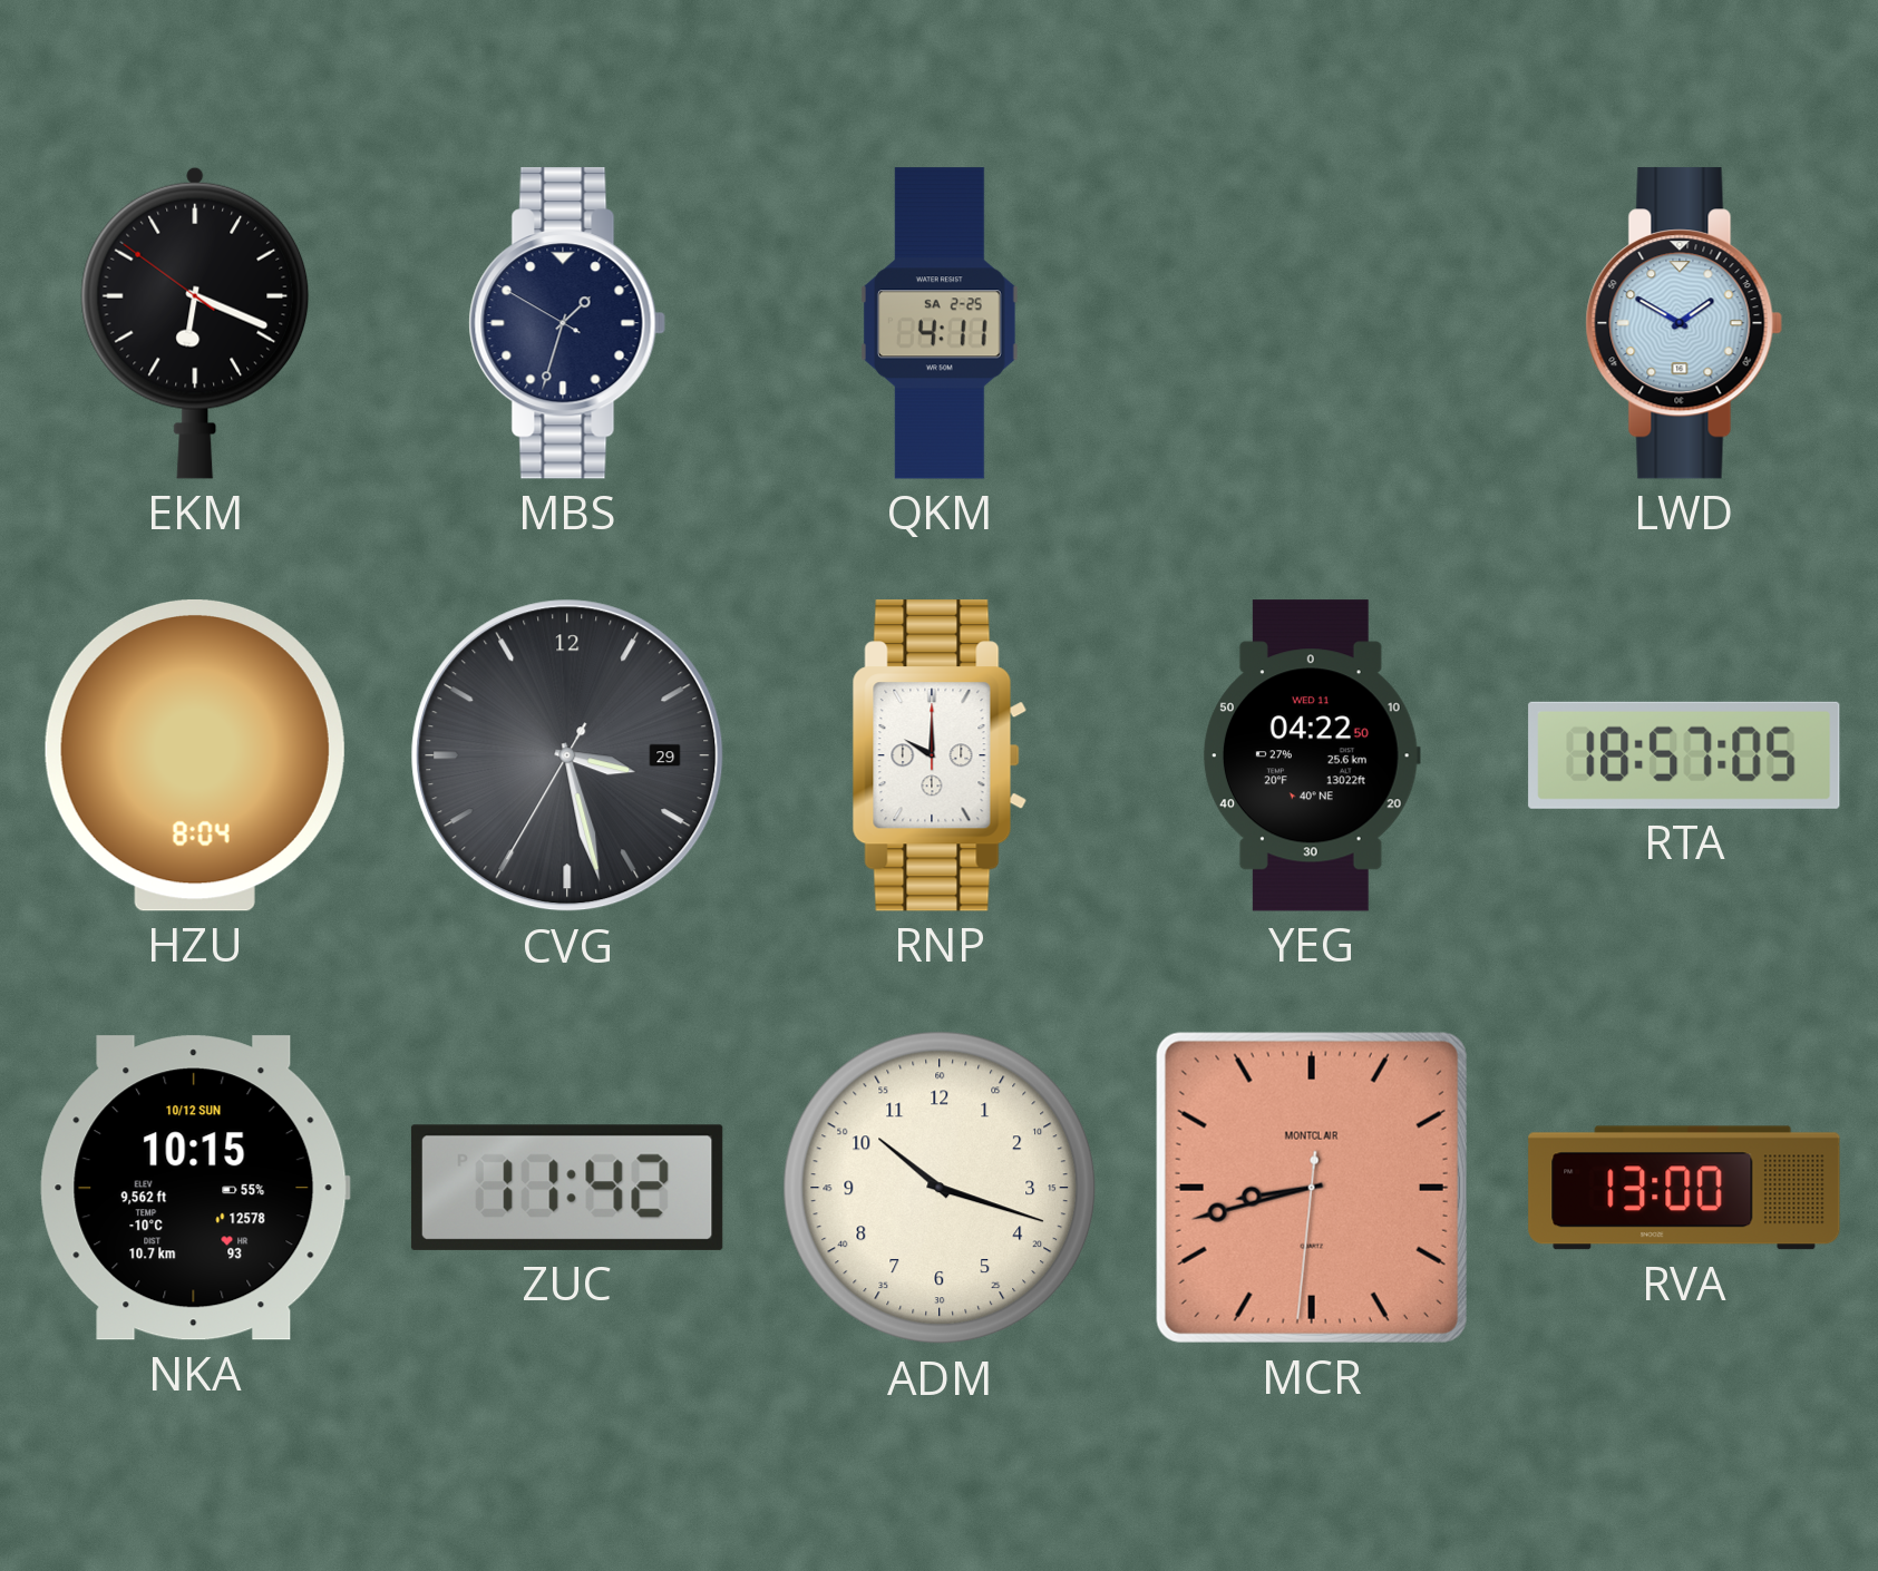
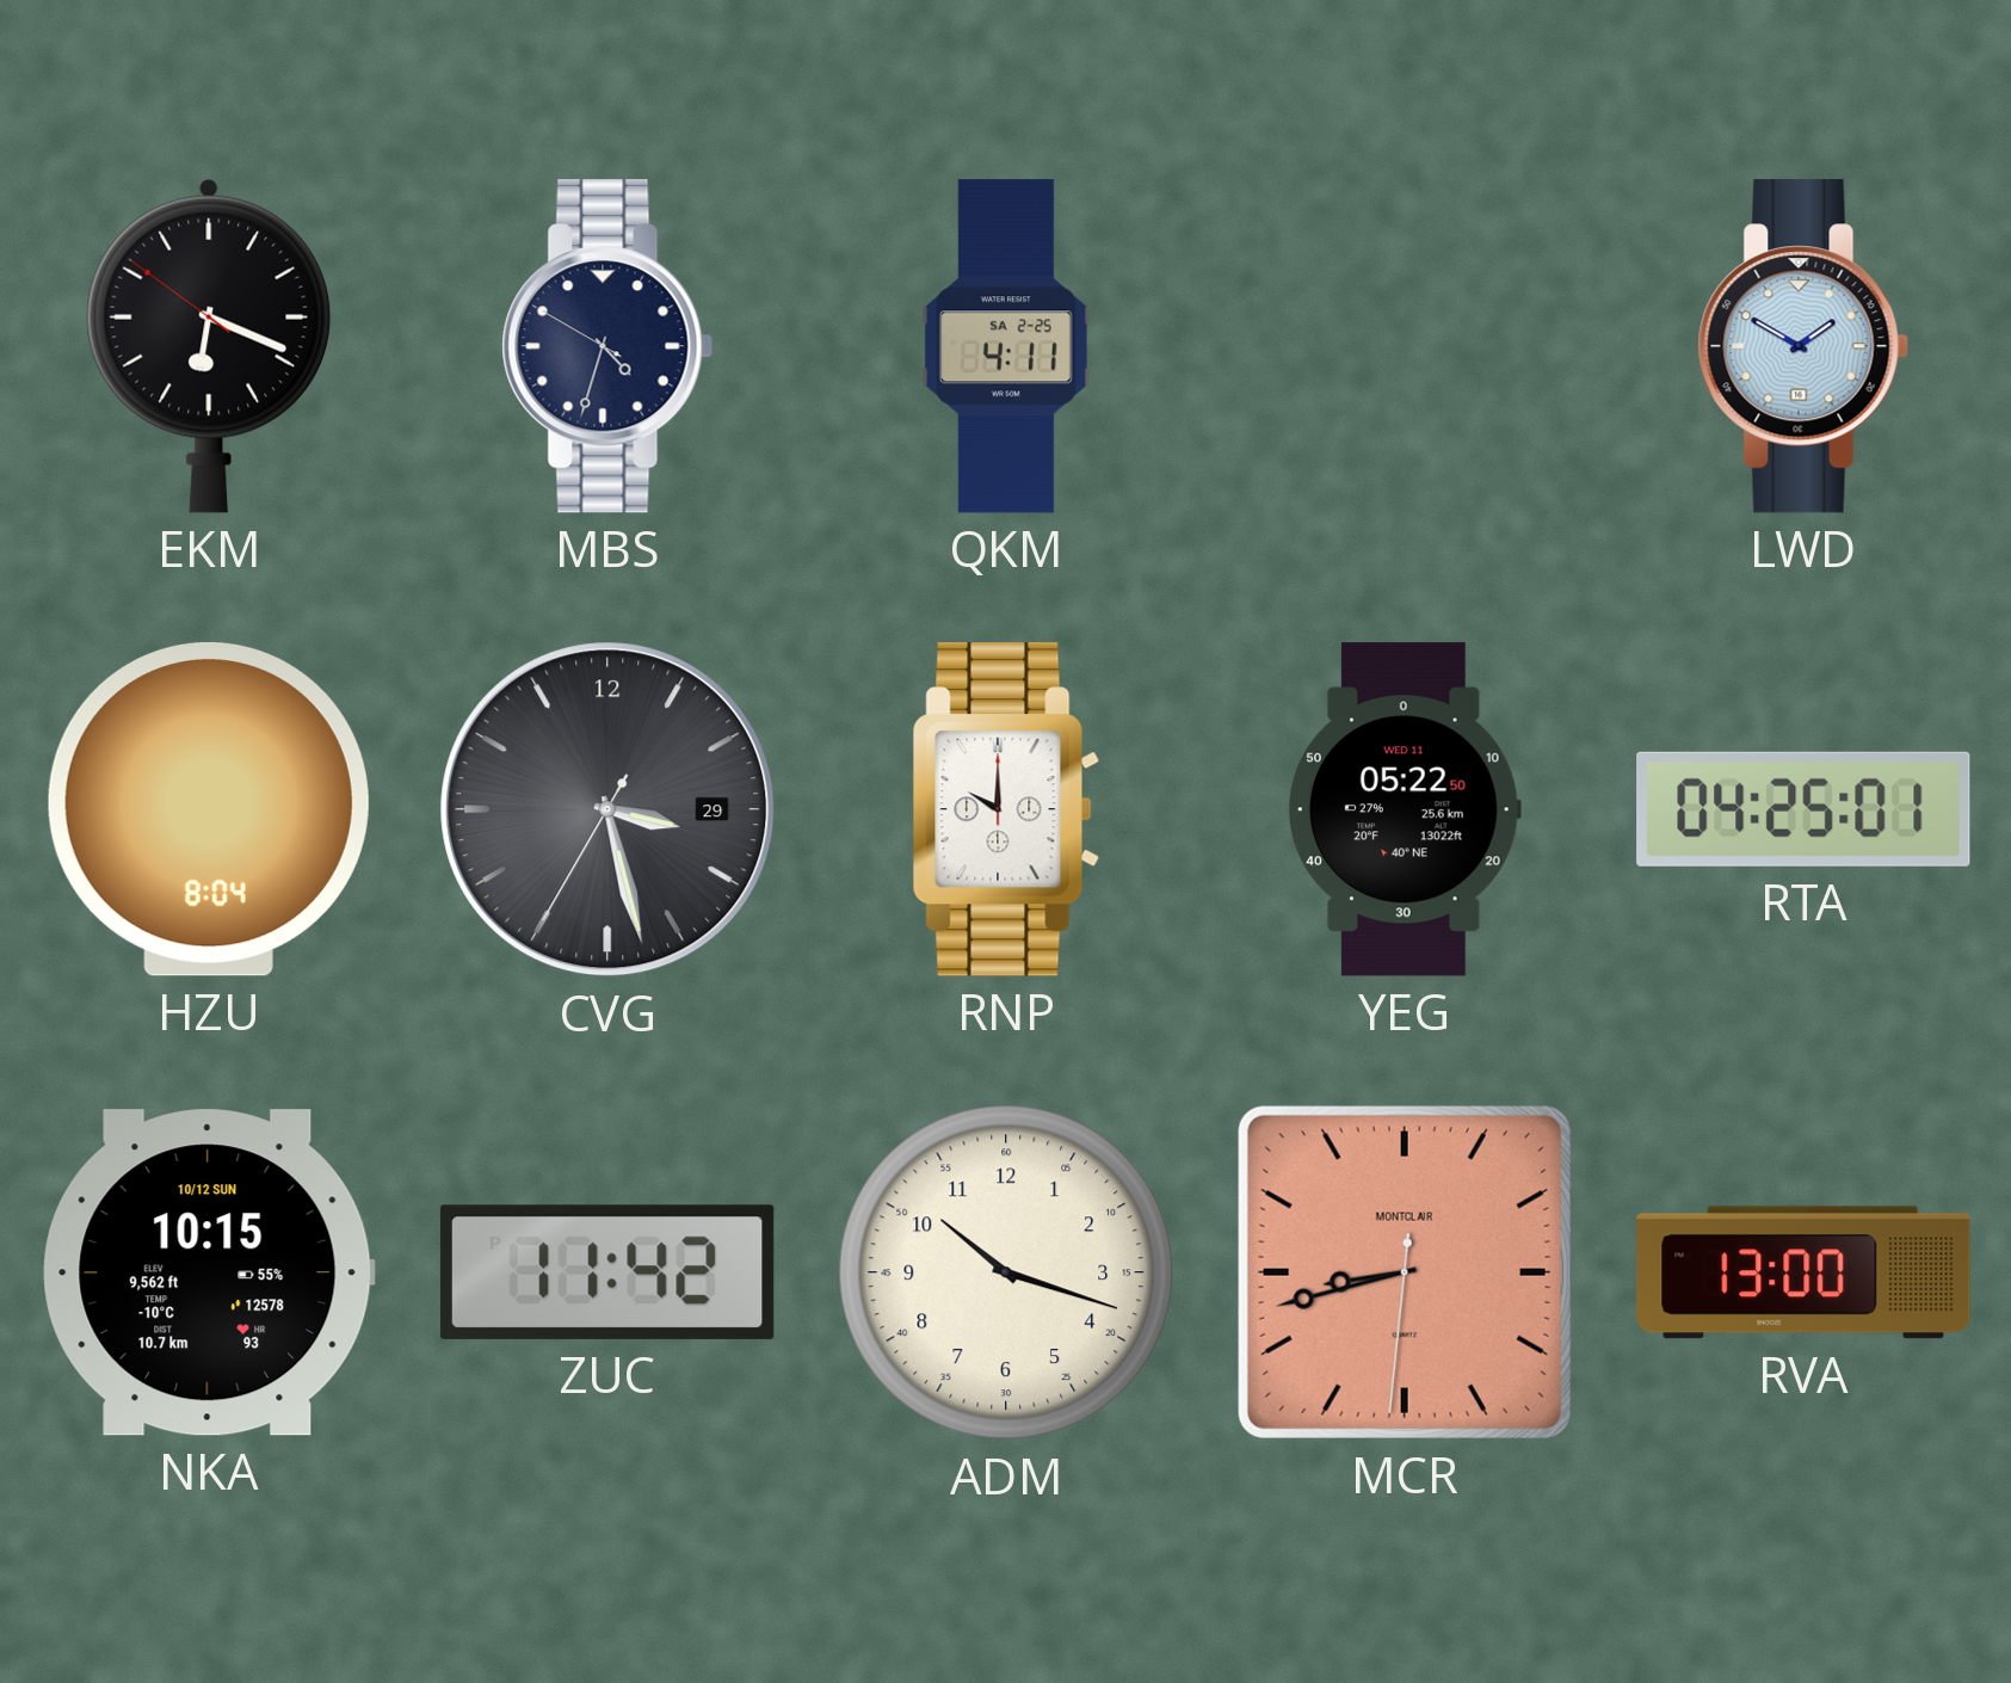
MBS: 1:32 -> 4:32
YEG: 04:22 -> 05:22
RTA: 18:57 -> 04:25
